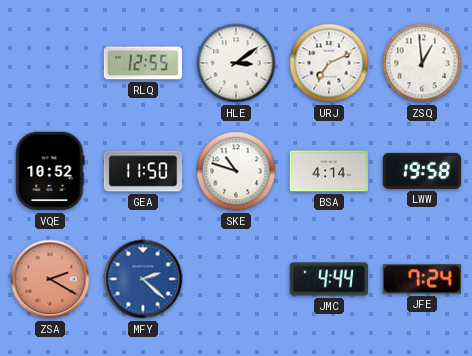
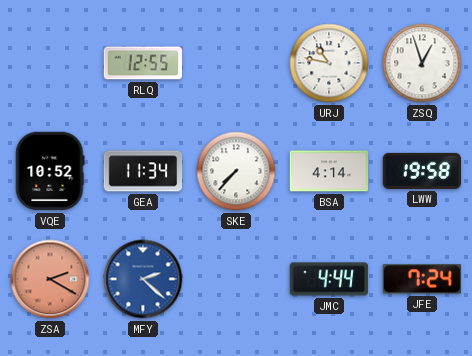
HLE: 3:09 -> none
URJ: 7:11 -> 10:47
ZSQ: 12:59 -> 12:57
GEA: 11:50 -> 11:34
SKE: 10:48 -> 7:37
